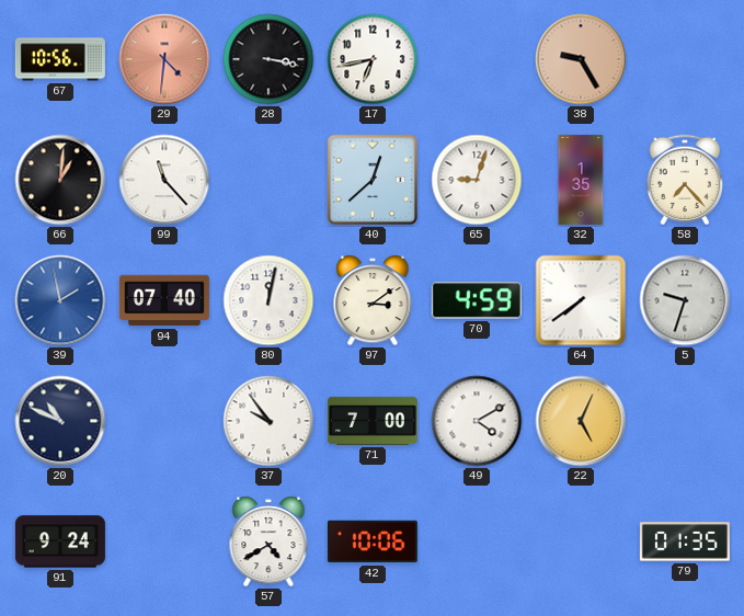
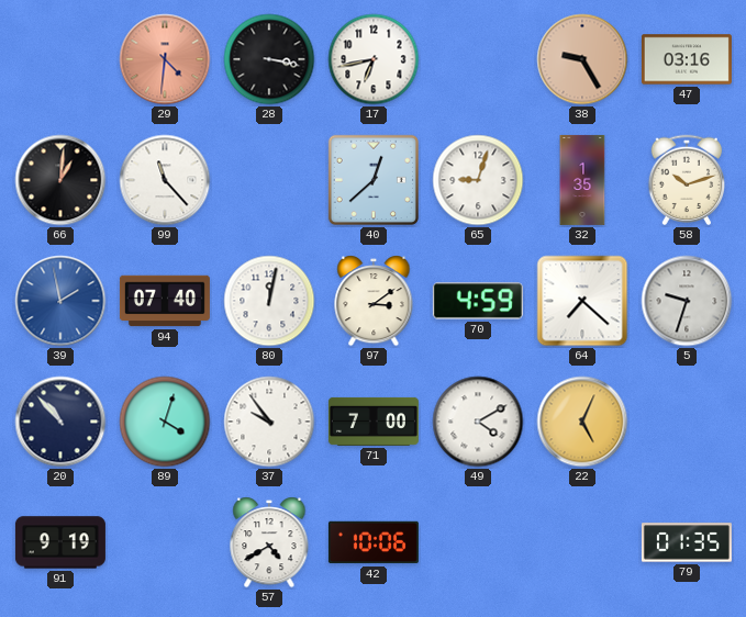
67: 10:56 -> none
47: none -> 03:16
58: 7:23 -> 10:12
64: 7:39 -> 7:22
20: 10:49 -> 10:53
89: none -> 4:03
91: 9:24 -> 9:19
